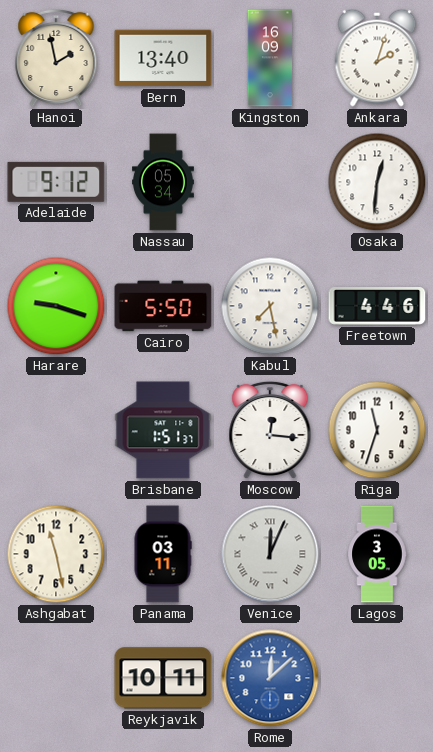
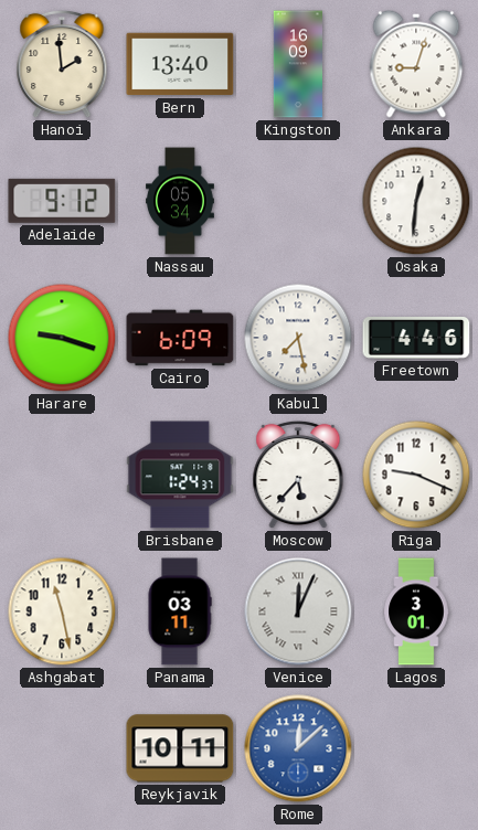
Hanoi: 1:58 -> 1:59
Ankara: 2:03 -> 9:03
Cairo: 5:50 -> 6:09
Brisbane: 1:51 -> 1:24
Moscow: 12:16 -> 5:37
Riga: 11:33 -> 9:19
Lagos: 3:05 -> 3:01
